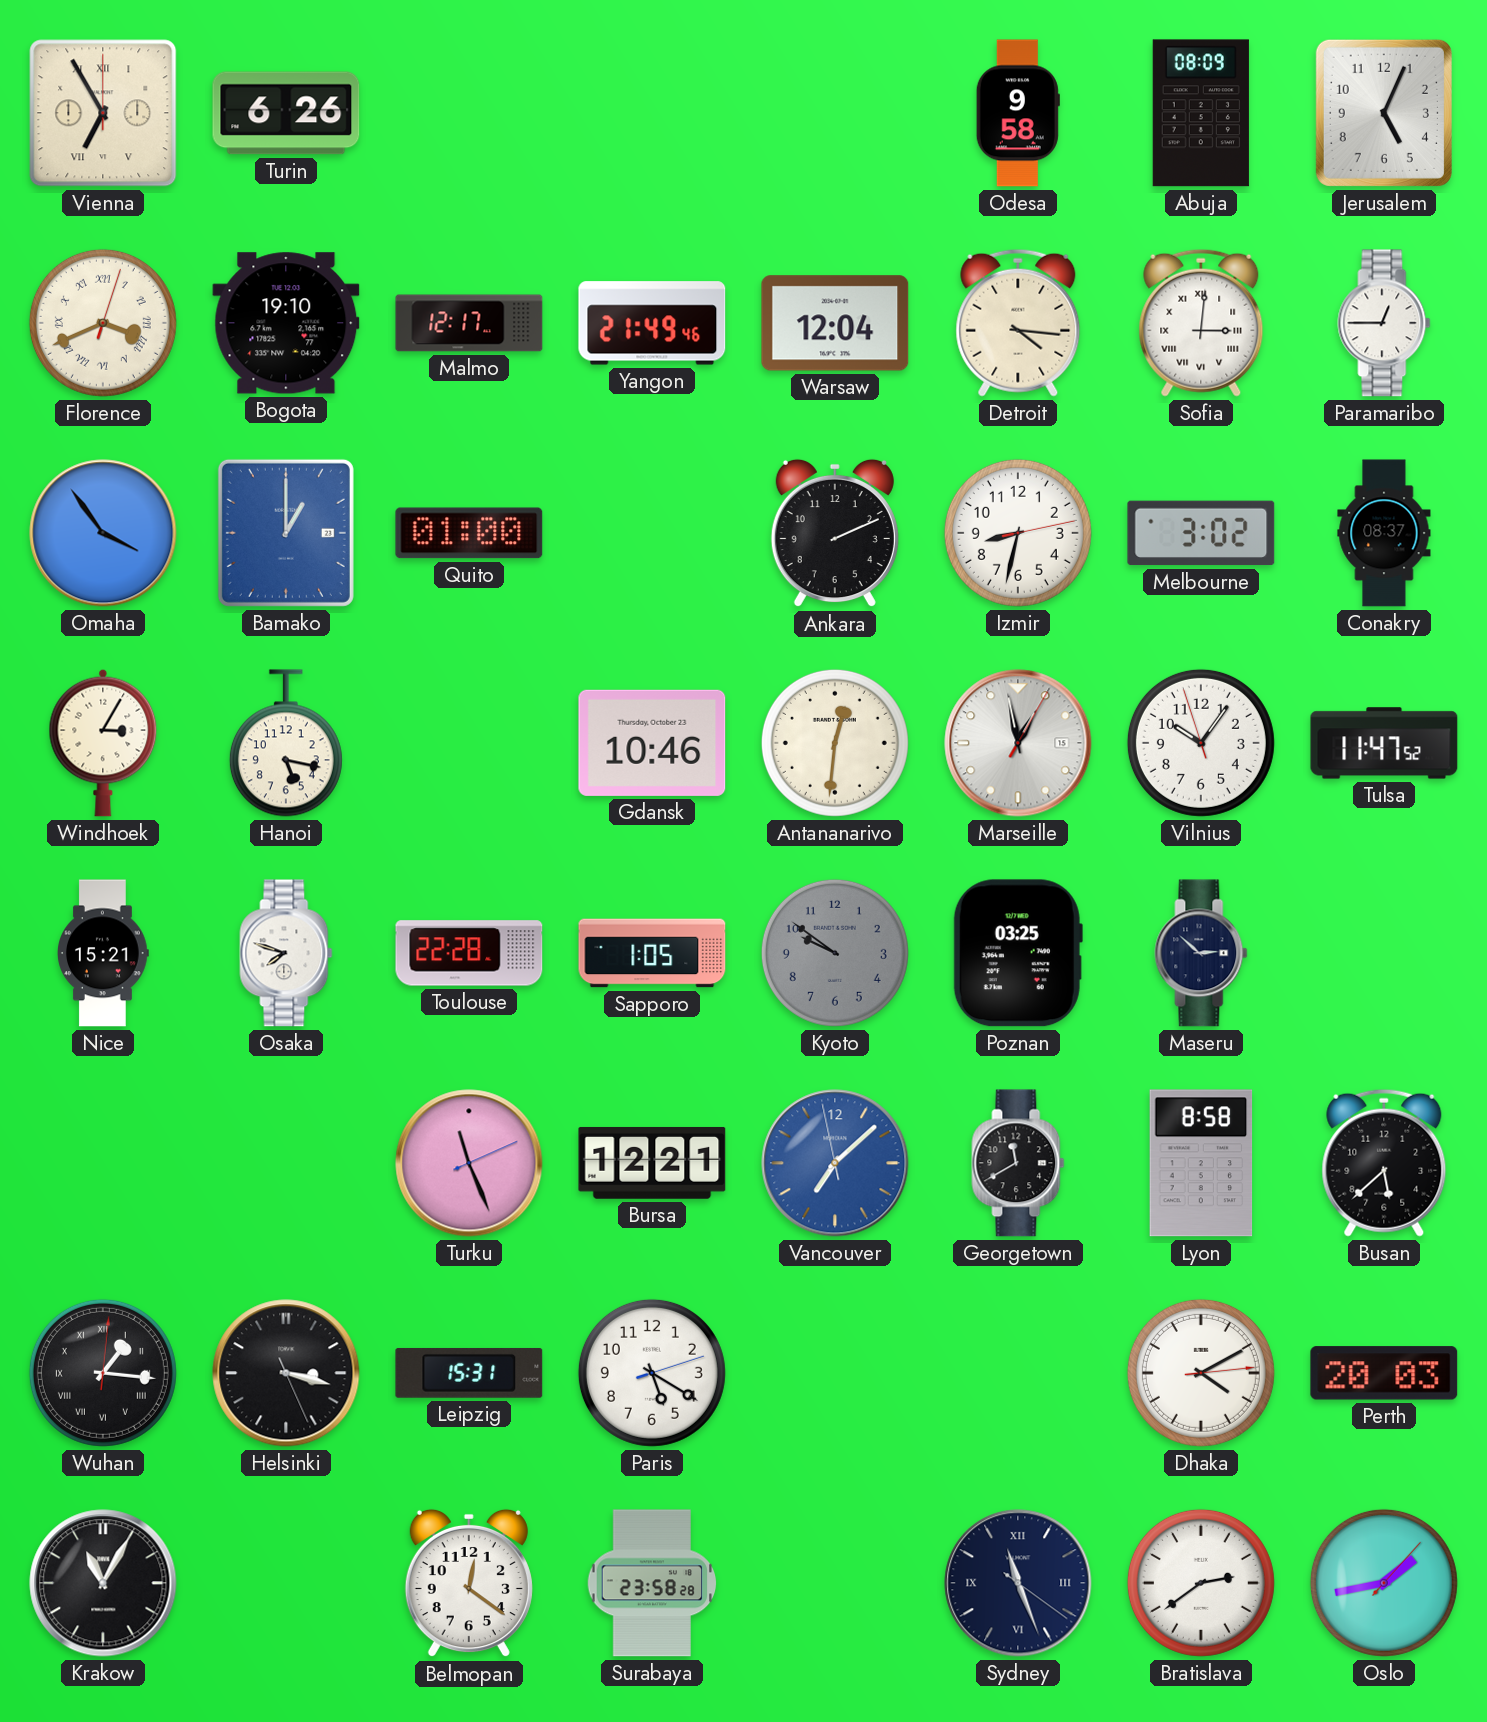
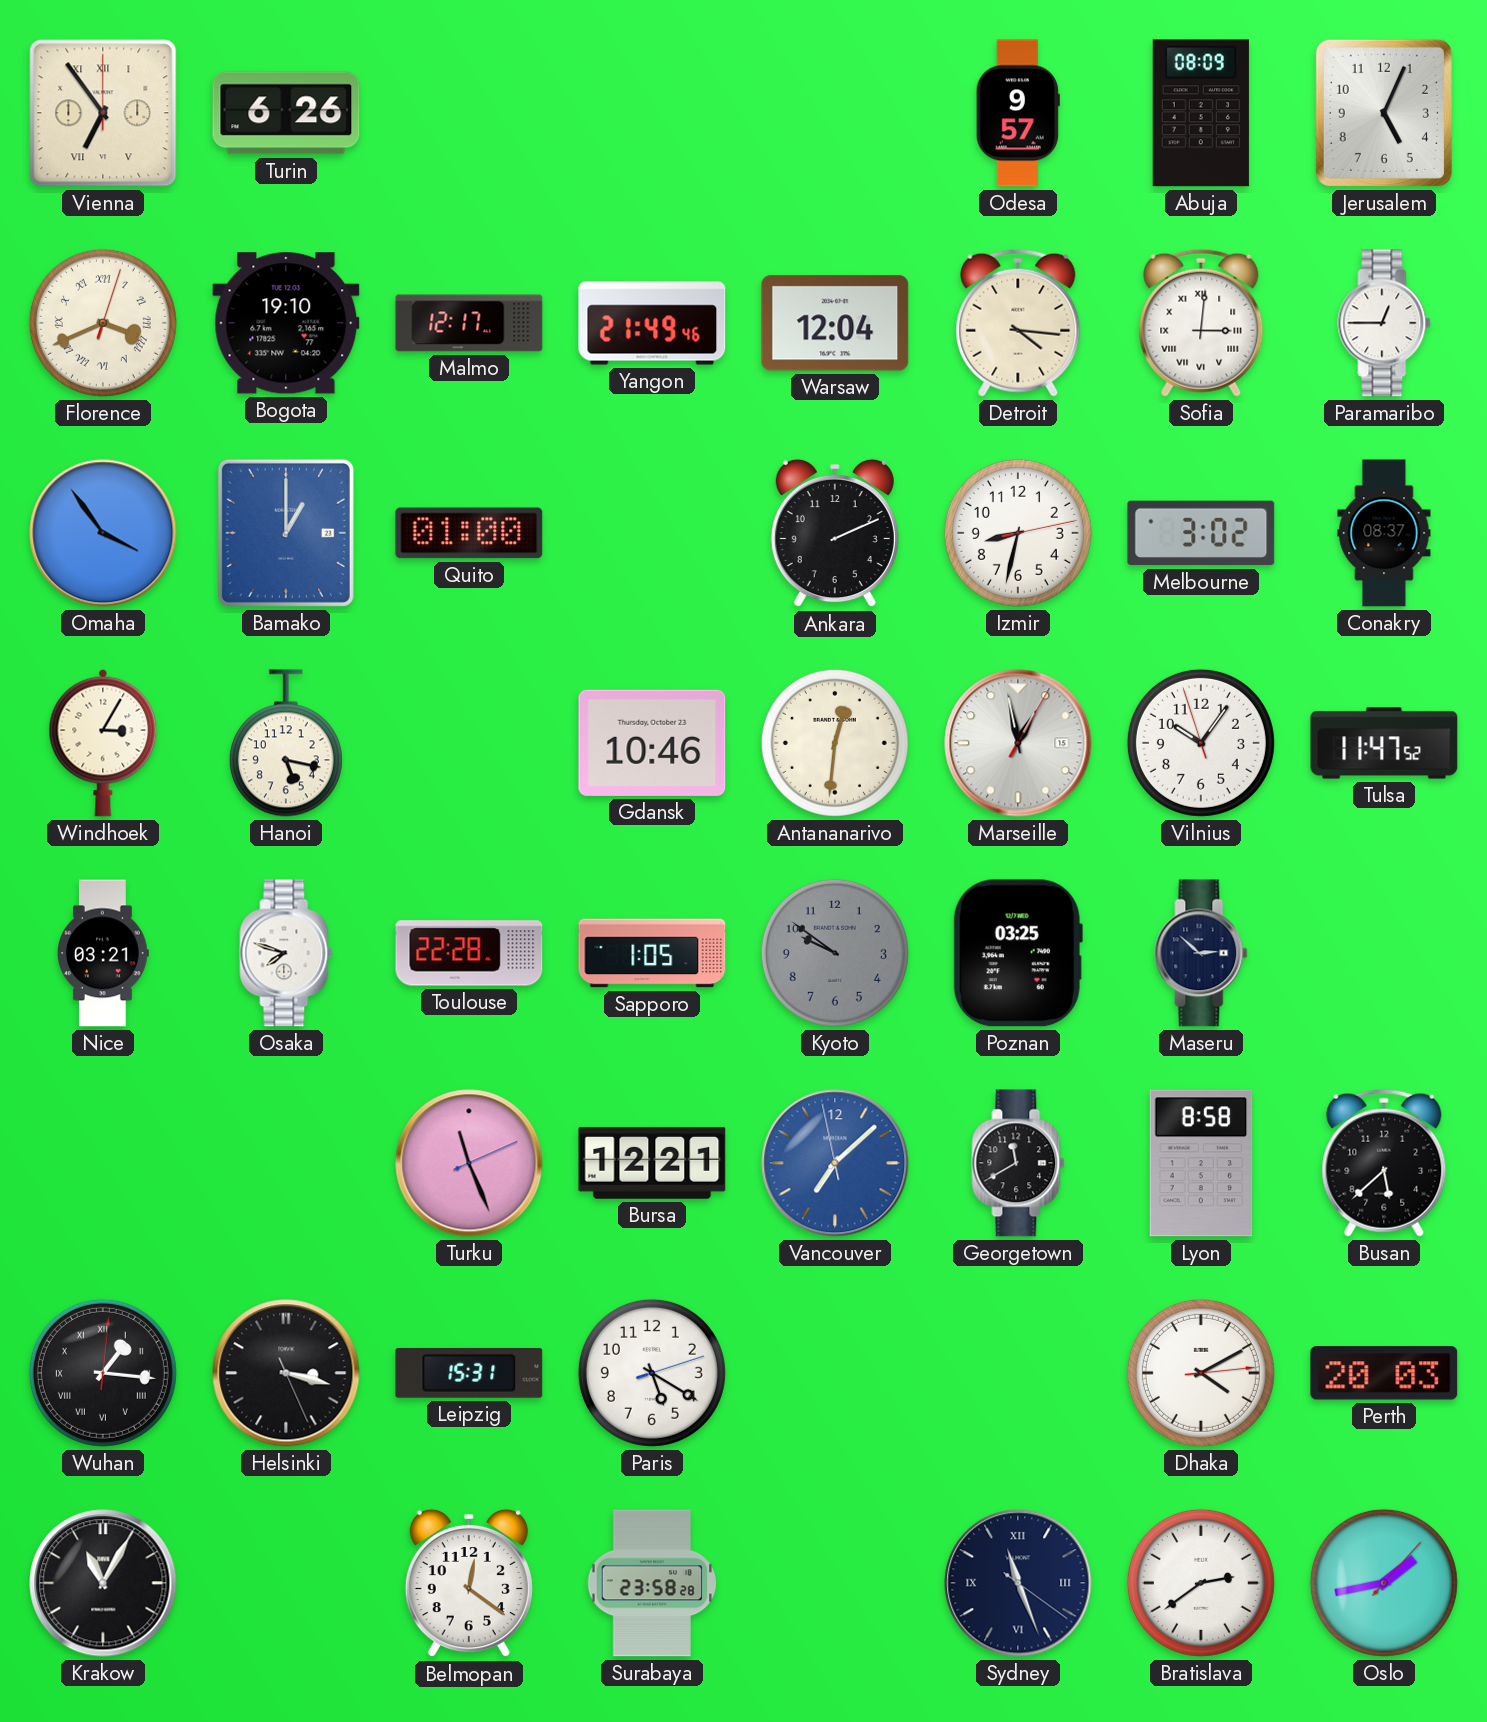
Vienna: 6:55 -> 6:54
Odesa: 9:58 -> 9:57
Nice: 15:21 -> 03:21
